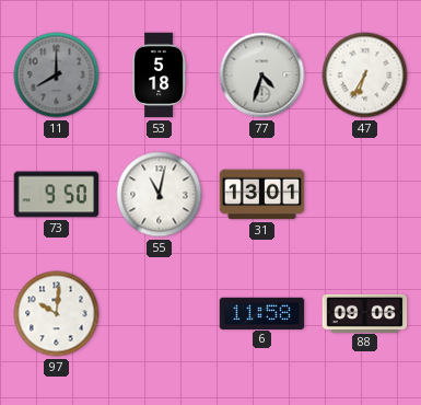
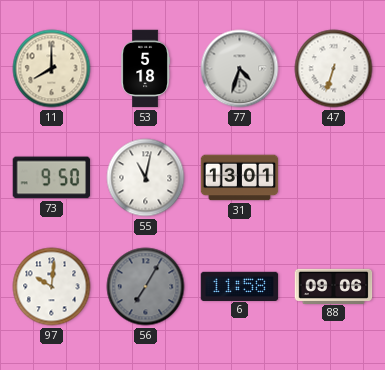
11 dial: grey -> cream
47: 6:35 -> 6:33
56: none -> 7:05
